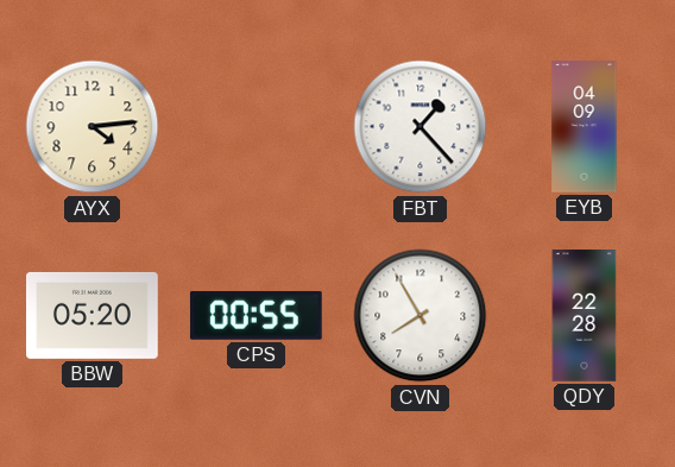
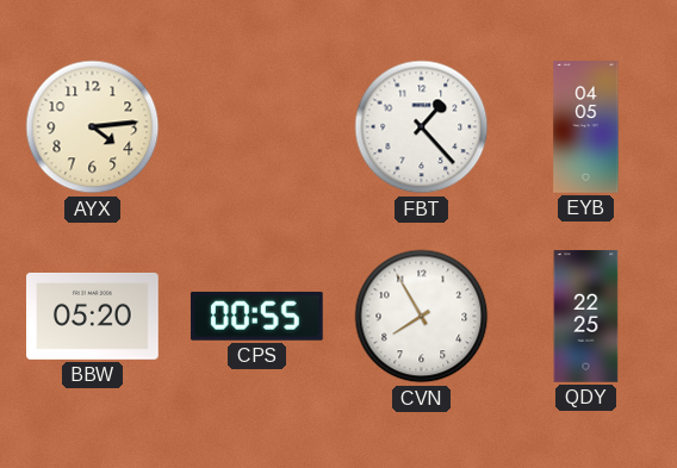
EYB: 04:09 -> 04:05
QDY: 22:28 -> 22:25
